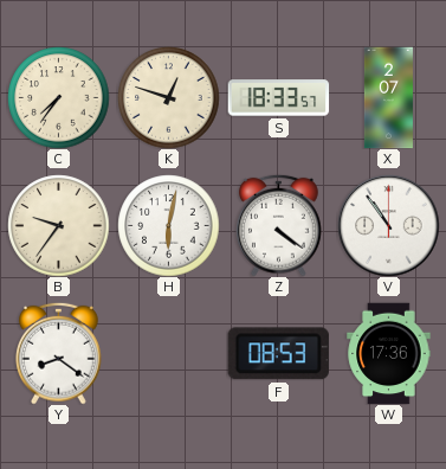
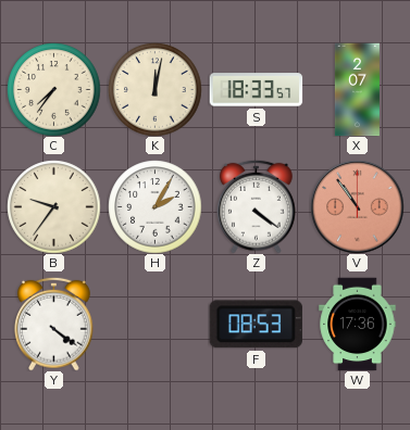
K: 12:48 -> 12:02
H: 6:02 -> 2:05
V dial: white -> salmon
Y: 8:21 -> 4:21
